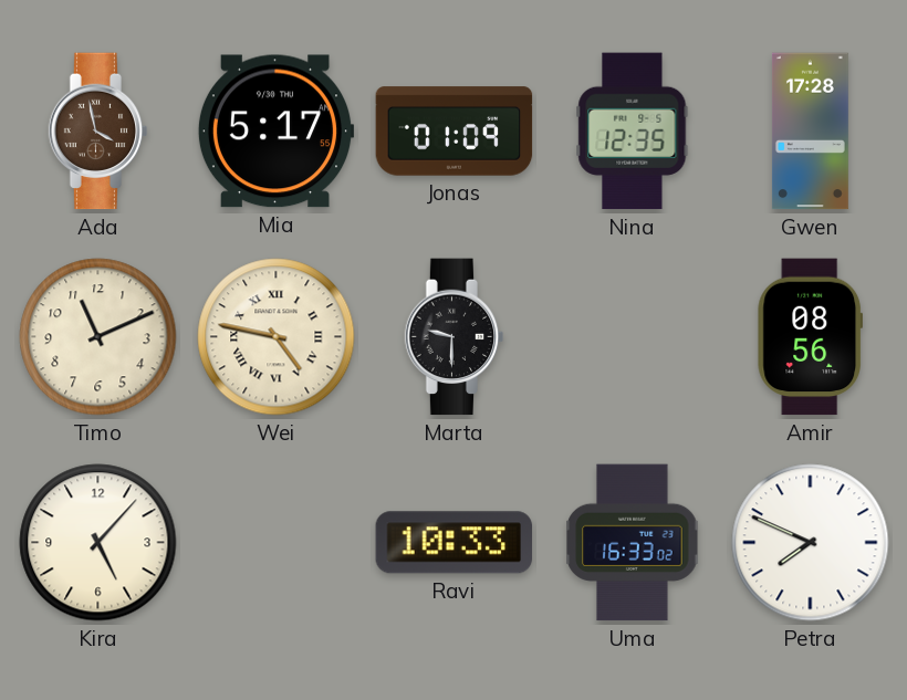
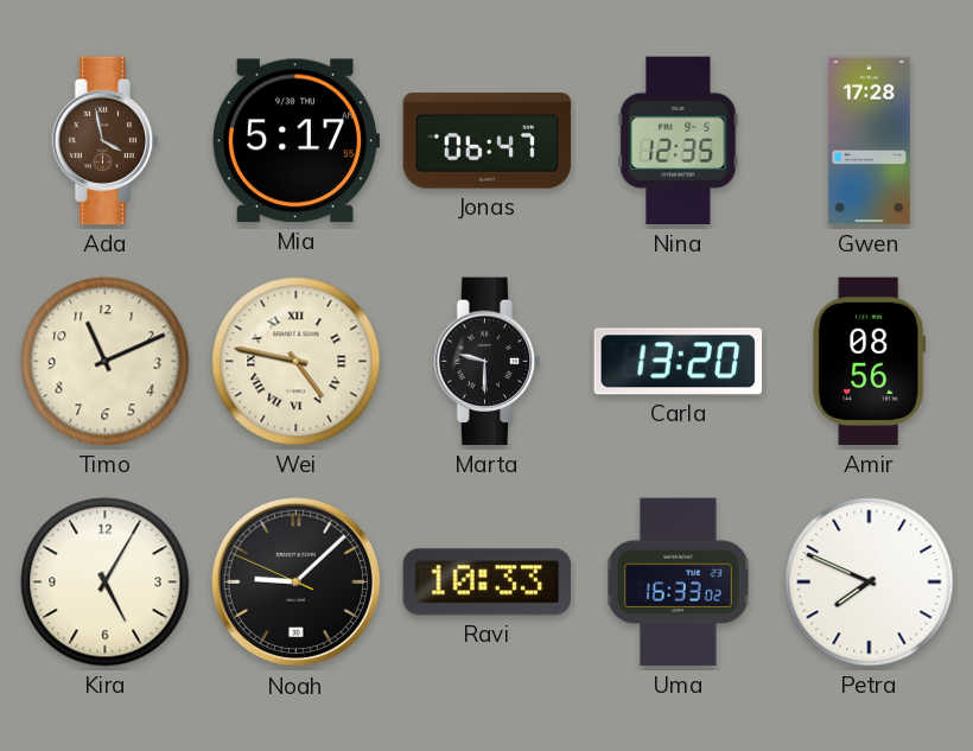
Jonas: 01:09 -> 06:47
Carla: none -> 13:20
Kira: 5:07 -> 5:05
Noah: none -> 9:07
